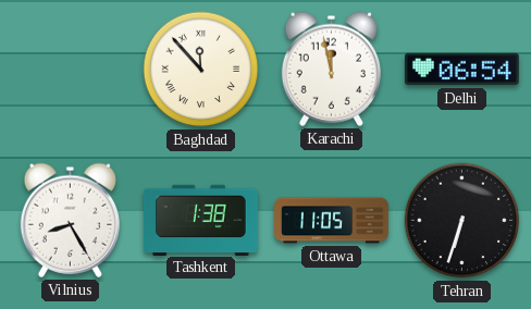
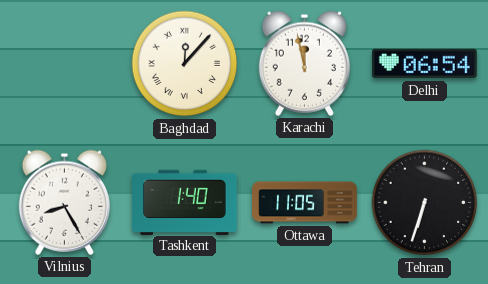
Baghdad: 11:53 -> 12:07
Tashkent: 1:38 -> 1:40
